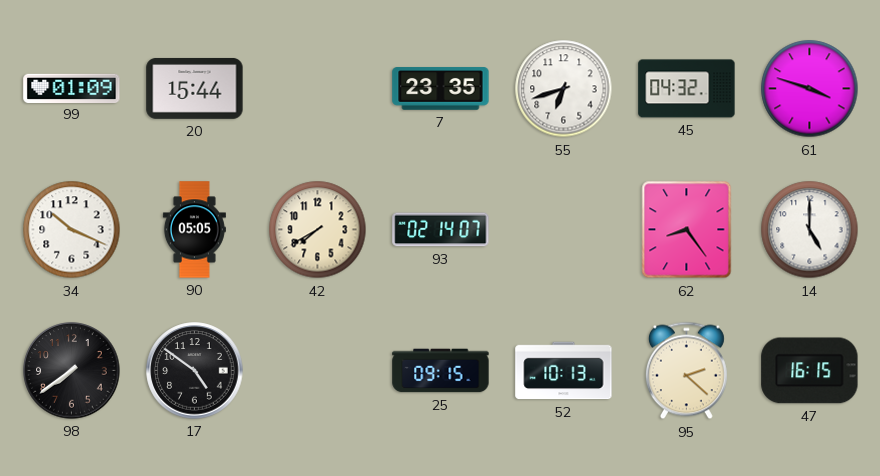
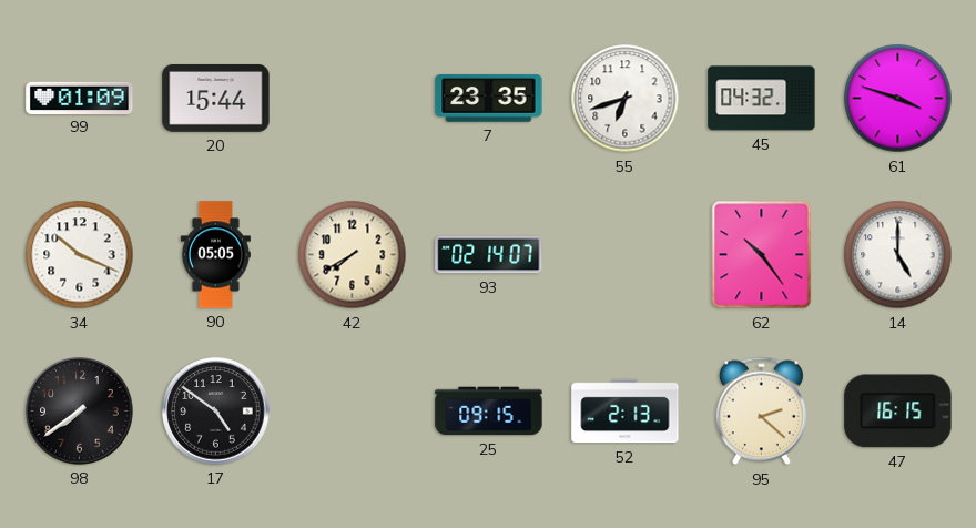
62: 8:24 -> 10:24
52: 10:13 -> 2:13
